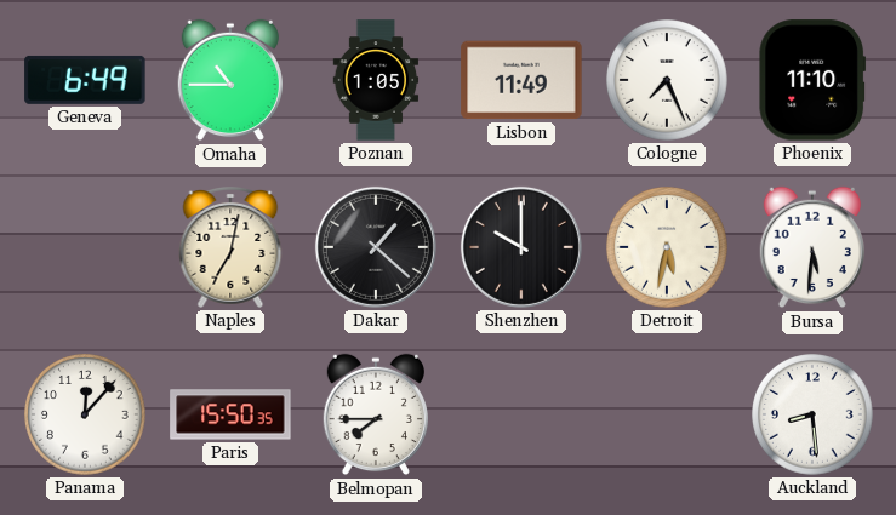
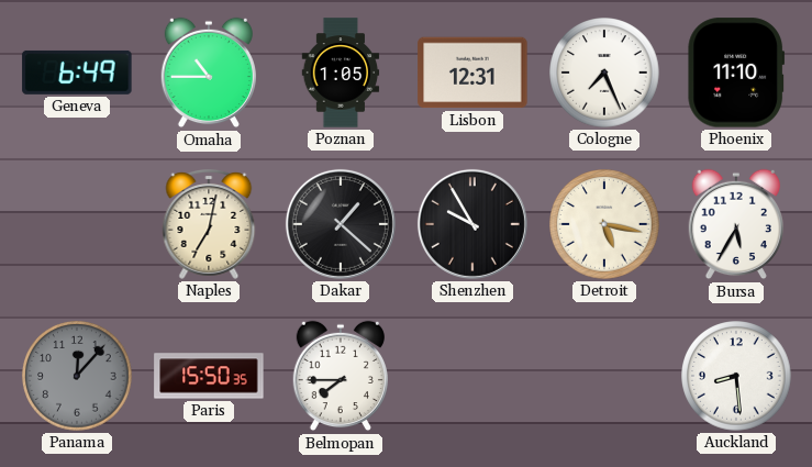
Lisbon: 11:49 -> 12:31
Shenzhen: 10:00 -> 9:55
Detroit: 5:32 -> 5:17
Bursa: 5:31 -> 5:35
Panama dial: white -> grey
